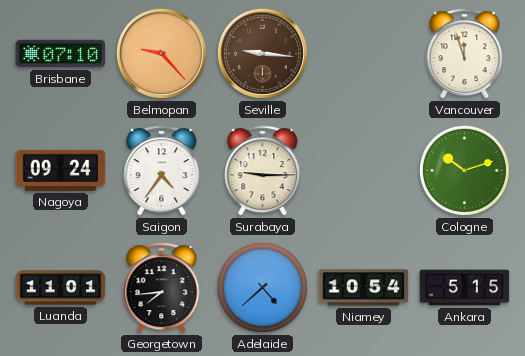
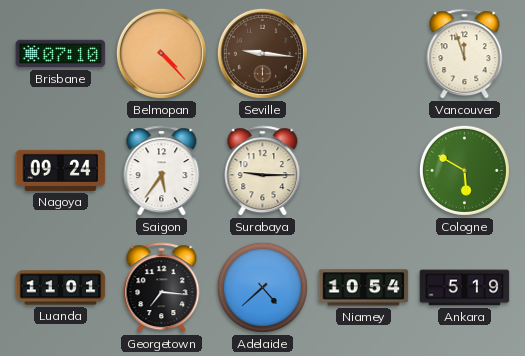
Belmopan: 9:23 -> 4:23
Saigon: 4:36 -> 5:36
Cologne: 10:12 -> 5:50
Georgetown: 7:44 -> 7:16
Ankara: 5:15 -> 5:19
